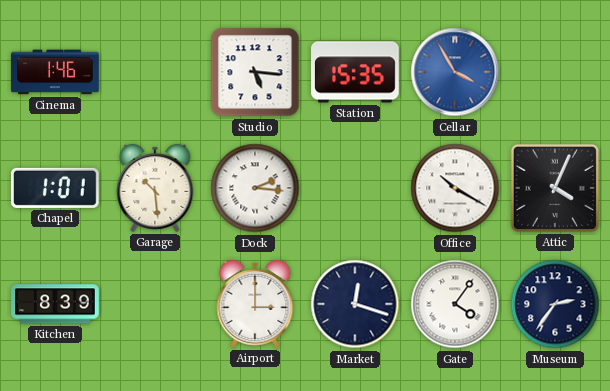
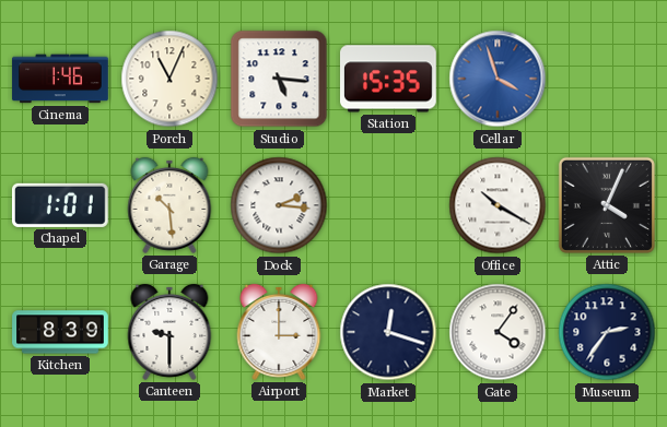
Porch: none -> 11:04
Cellar: 3:55 -> 3:57
Canteen: none -> 9:30
